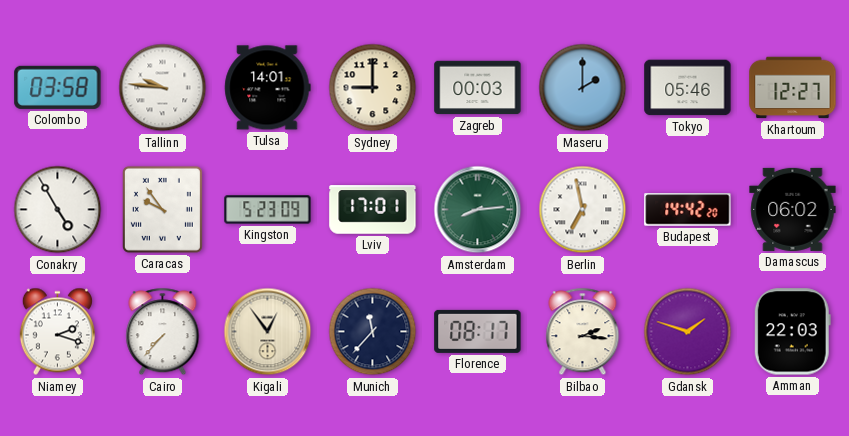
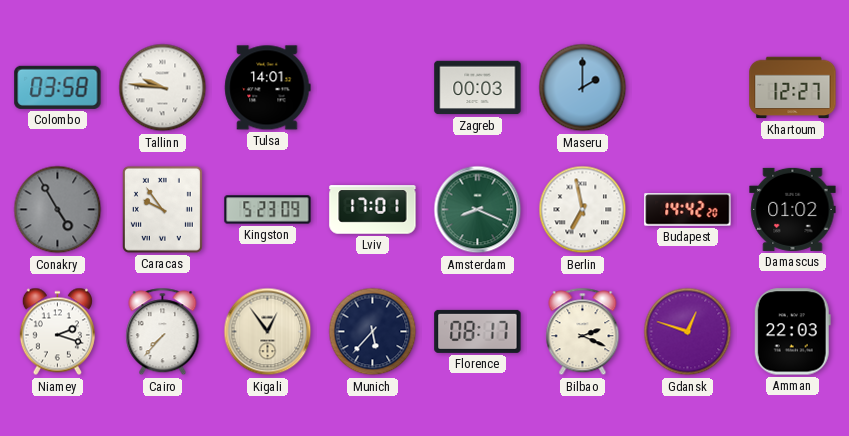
Sydney: 9:00 -> none
Tokyo: 05:46 -> none
Conakry dial: white -> grey
Amsterdam: 8:14 -> 8:19
Damascus: 06:02 -> 01:02
Munich: 11:37 -> 5:37
Bilbao: 2:16 -> 2:19
Gdansk: 1:48 -> 12:48
